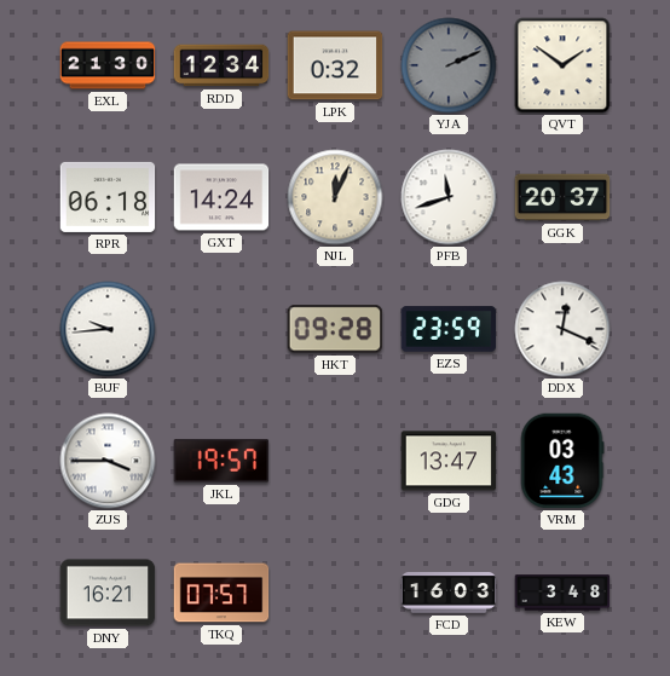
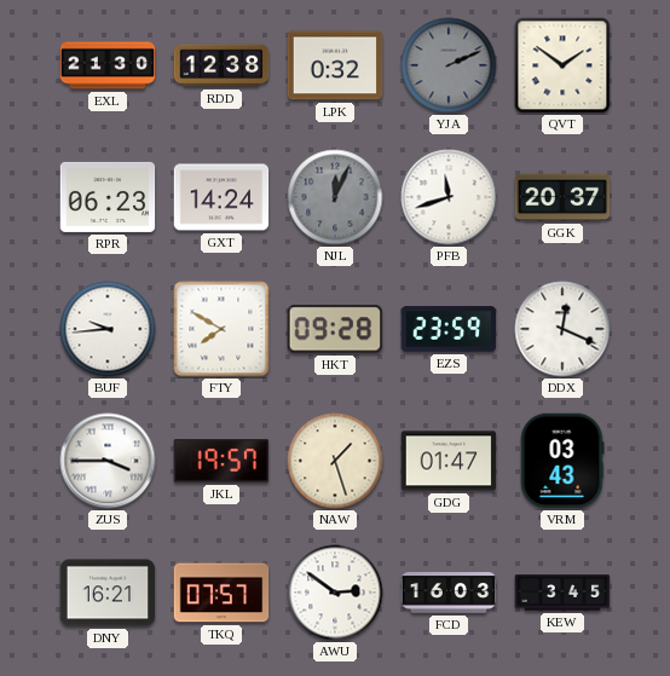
RDD: 12:34 -> 12:38
RPR: 06:18 -> 06:23
NJL dial: cream -> grey
FTY: none -> 7:50
NAW: none -> 1:27
GDG: 13:47 -> 01:47
AWU: none -> 2:51
KEW: 3:48 -> 3:45
